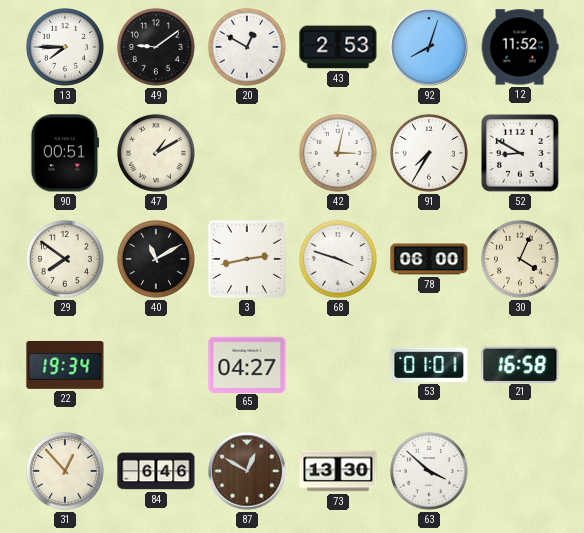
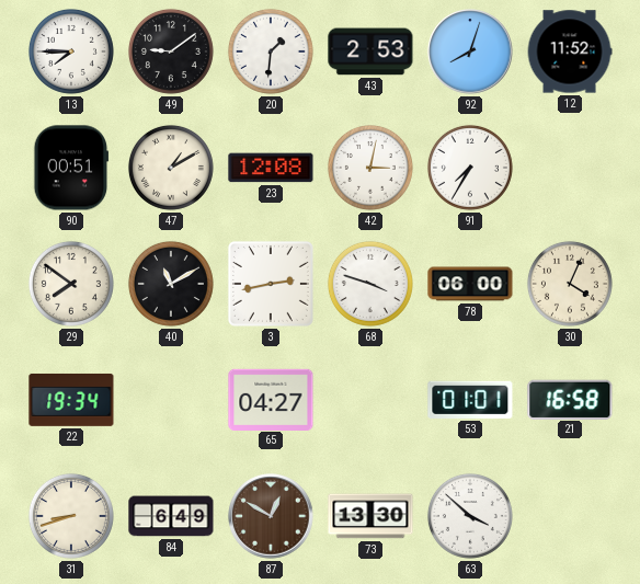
20: 12:50 -> 1:31
23: none -> 12:08
52: 8:50 -> none
31: 12:53 -> 8:42
84: 6:46 -> 6:49
